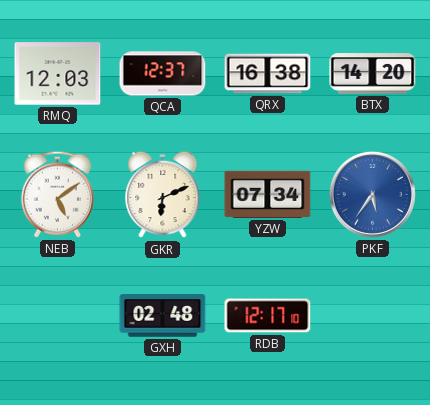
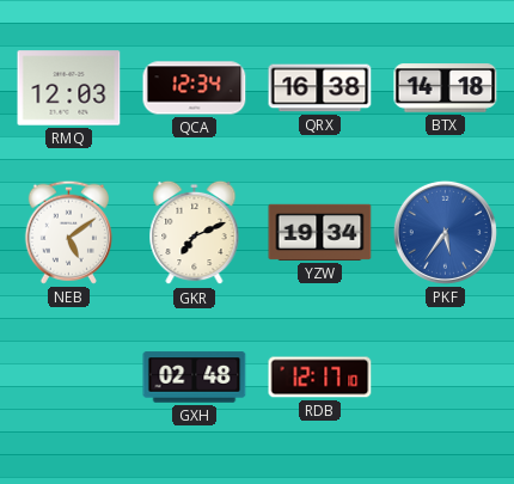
QCA: 12:37 -> 12:34
BTX: 14:20 -> 14:18
GKR: 6:11 -> 7:11
YZW: 07:34 -> 19:34
